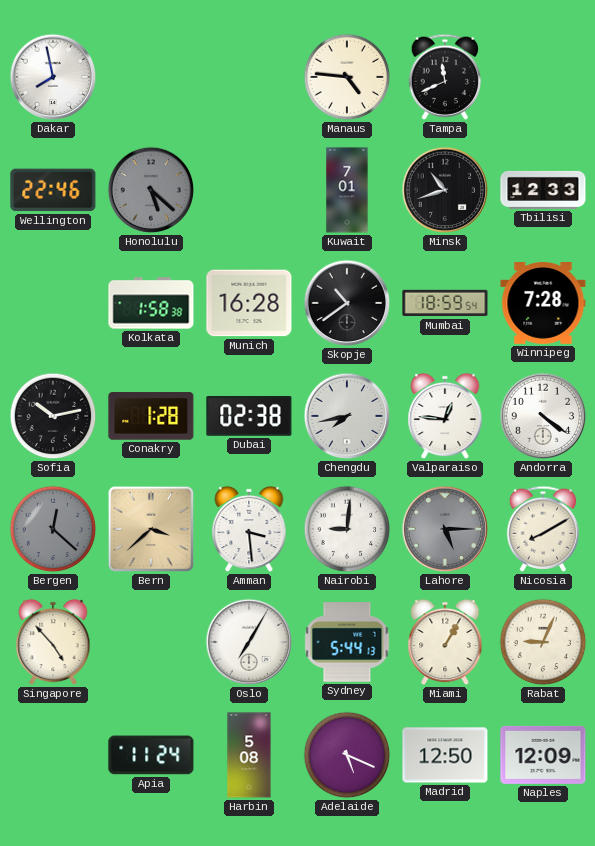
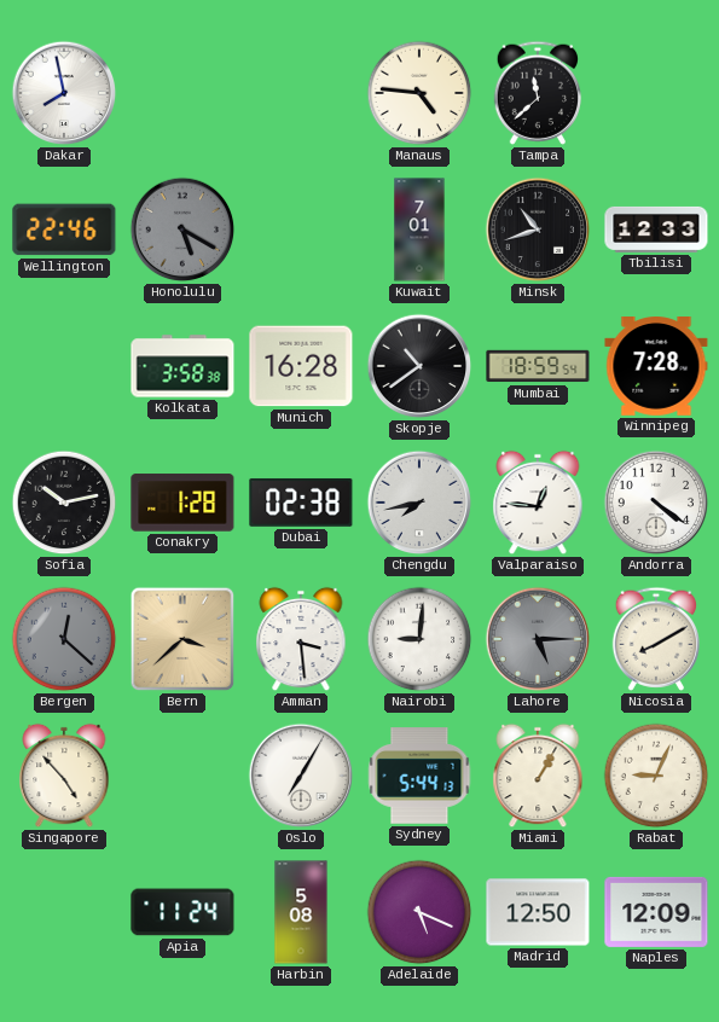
Tampa: 11:41 -> 11:38
Honolulu: 5:22 -> 5:20
Kolkata: 1:58 -> 3:58
